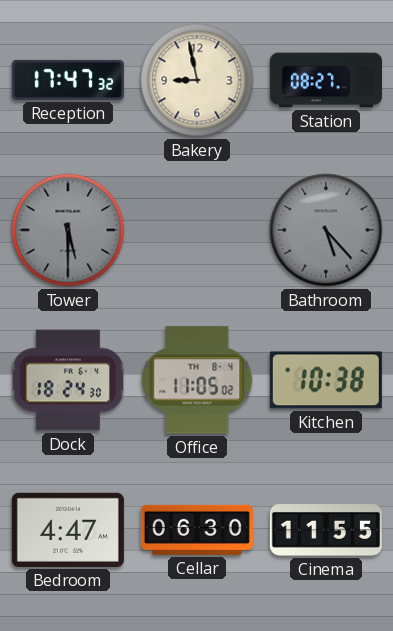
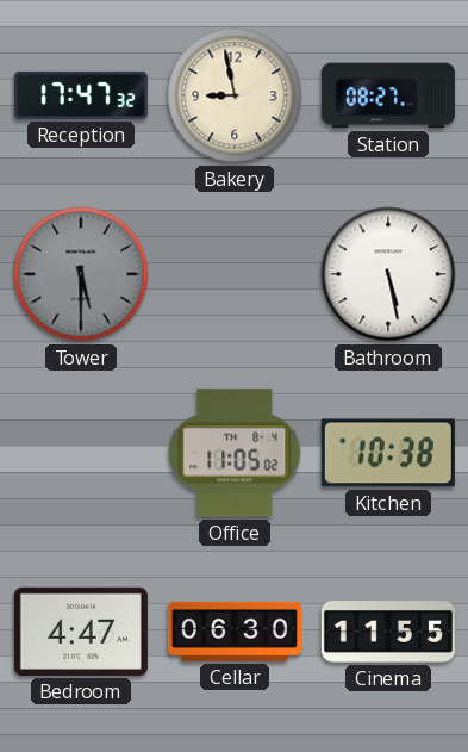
Bathroom: 5:23 -> 5:28
Bathroom dial: grey -> white
Dock: 18:24 -> none
